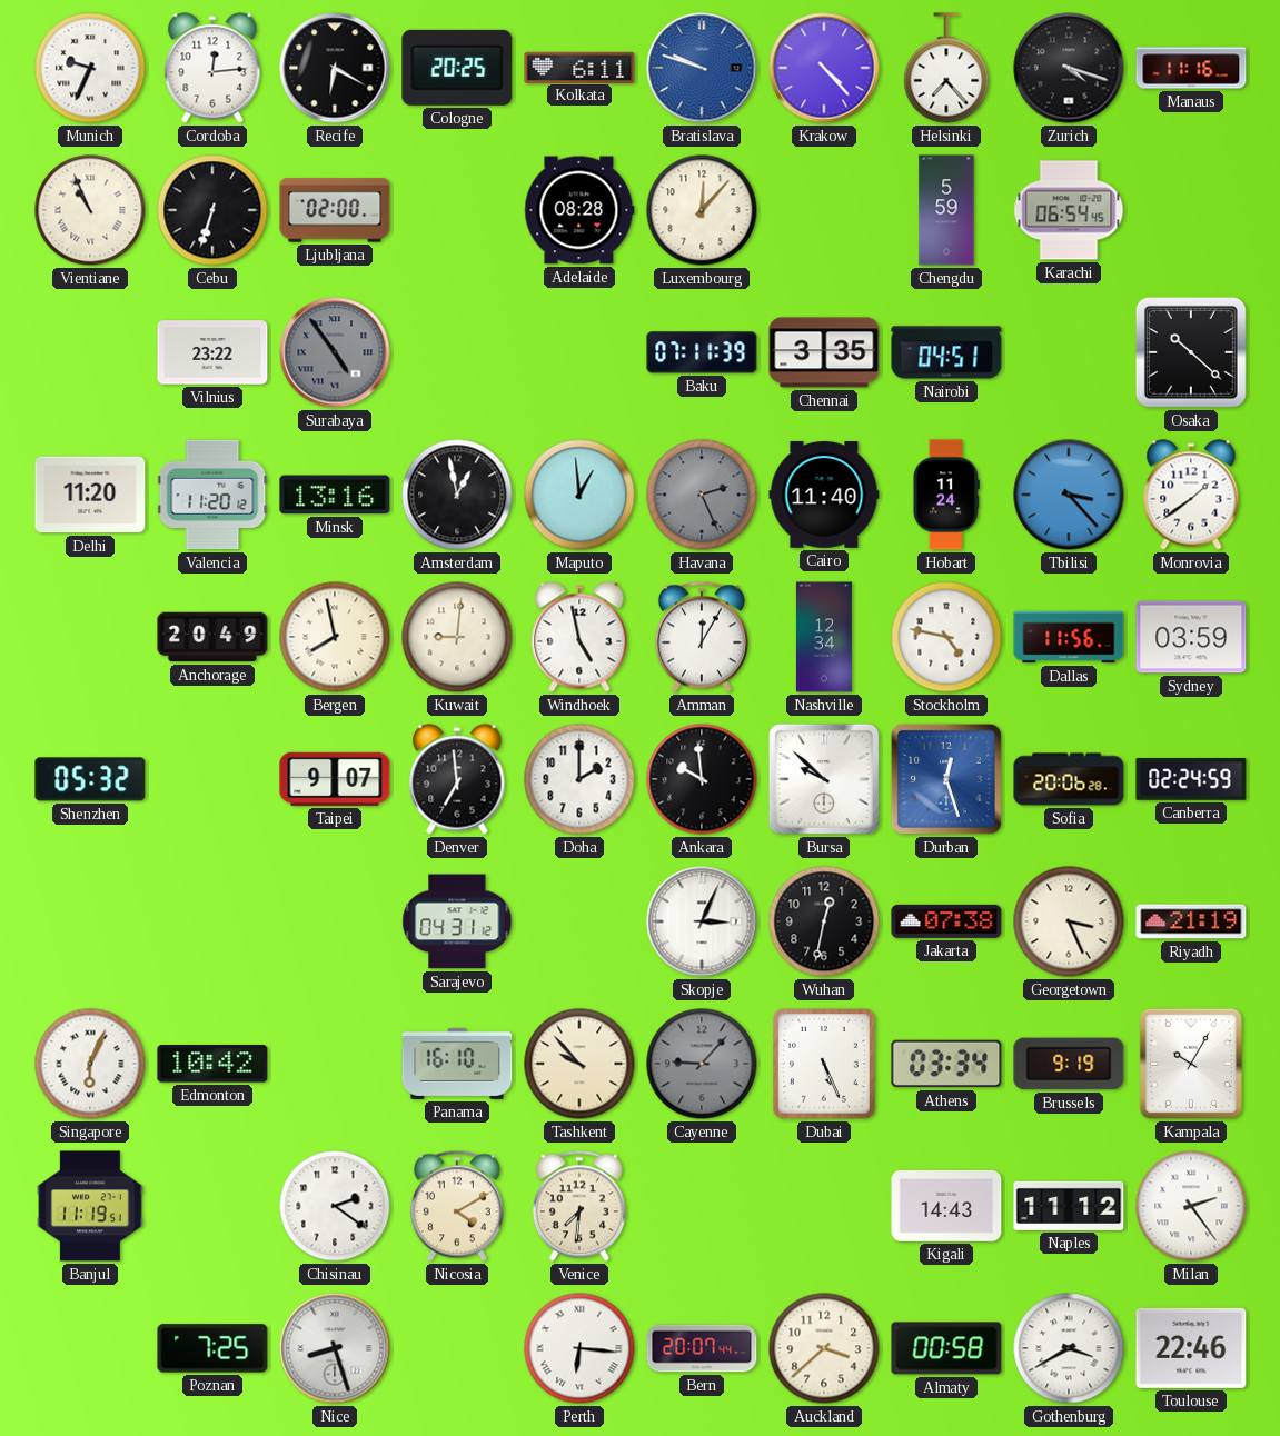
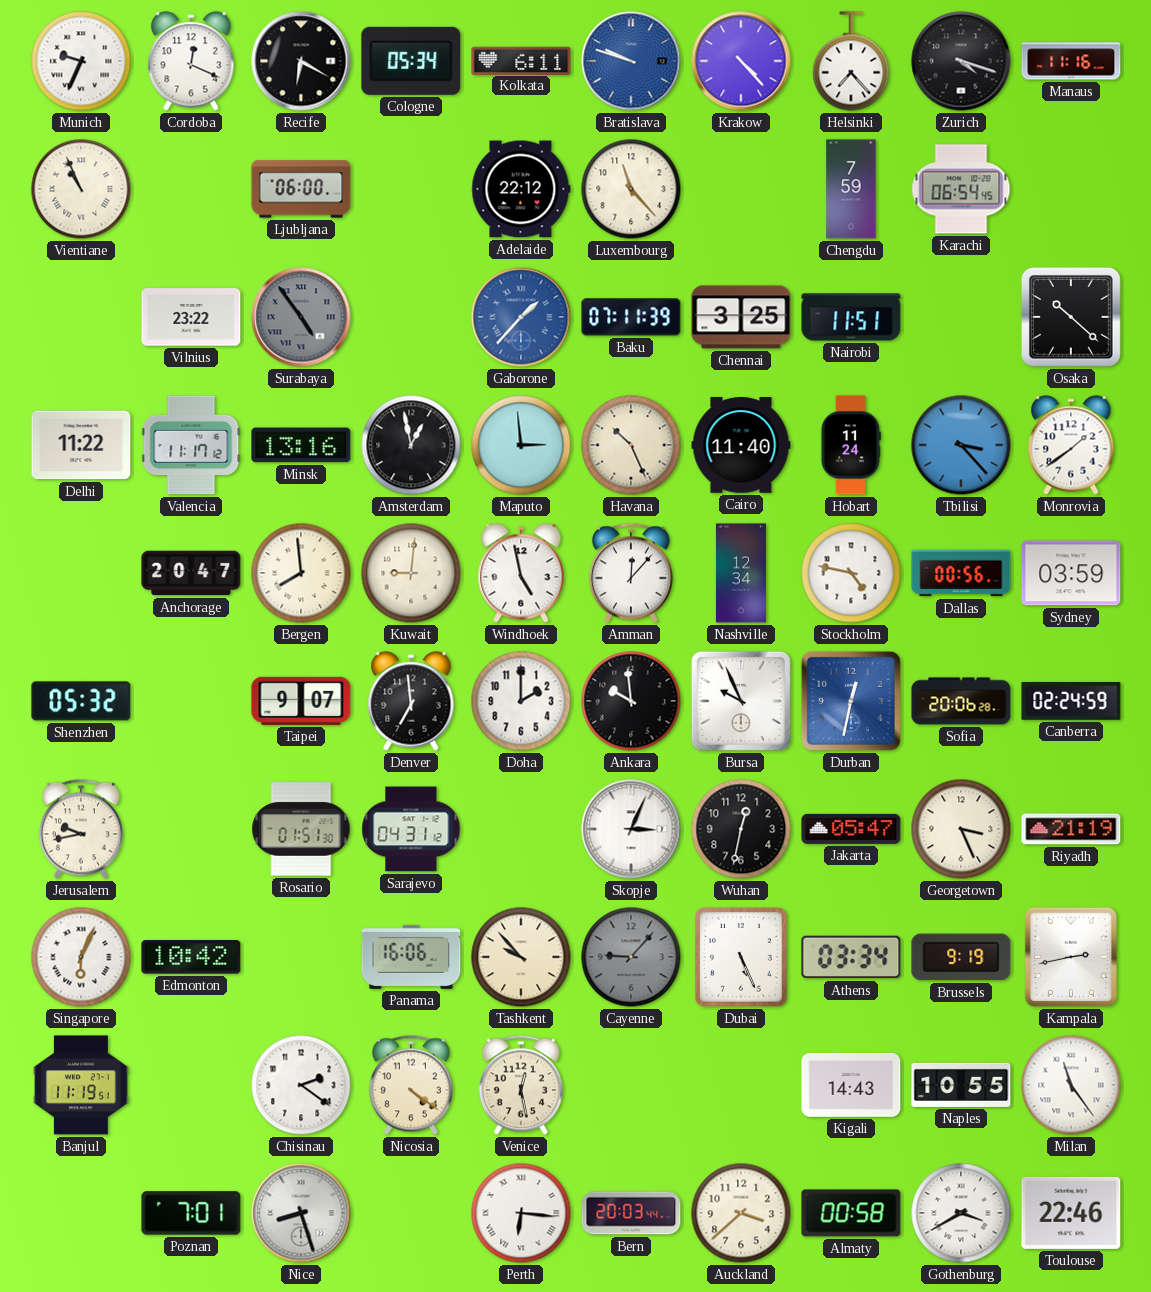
Cordoba: 12:14 -> 12:19
Cologne: 20:25 -> 05:34
Cebu: 6:33 -> none
Ljubljana: 02:00 -> 06:00
Adelaide: 08:28 -> 22:12
Luxembourg: 12:07 -> 11:23
Chengdu: 5:59 -> 7:59
Gaborone: none -> 1:37
Chennai: 3:35 -> 3:25
Nairobi: 04:51 -> 11:51
Delhi: 11:20 -> 11:22
Valencia: 11:20 -> 11:17
Maputo: 12:59 -> 2:59
Havana: 2:26 -> 10:26
Havana dial: grey -> cream
Anchorage: 20:49 -> 20:47
Bergen: 7:58 -> 7:59
Amman: 12:05 -> 12:07
Dallas: 11:56 -> 00:56
Bursa: 9:52 -> 9:56
Durban: 12:27 -> 12:32
Jerusalem: none -> 9:43
Rosario: none -> 01:51
Jakarta: 07:38 -> 05:47
Panama: 16:10 -> 16:06
Kampala: 10:05 -> 2:43
Nicosia: 4:10 -> 4:21
Venice: 7:31 -> 12:28
Naples: 11:12 -> 10:55
Milan: 2:24 -> 11:24
Poznan: 7:25 -> 7:01
Bern: 20:07 -> 20:03
